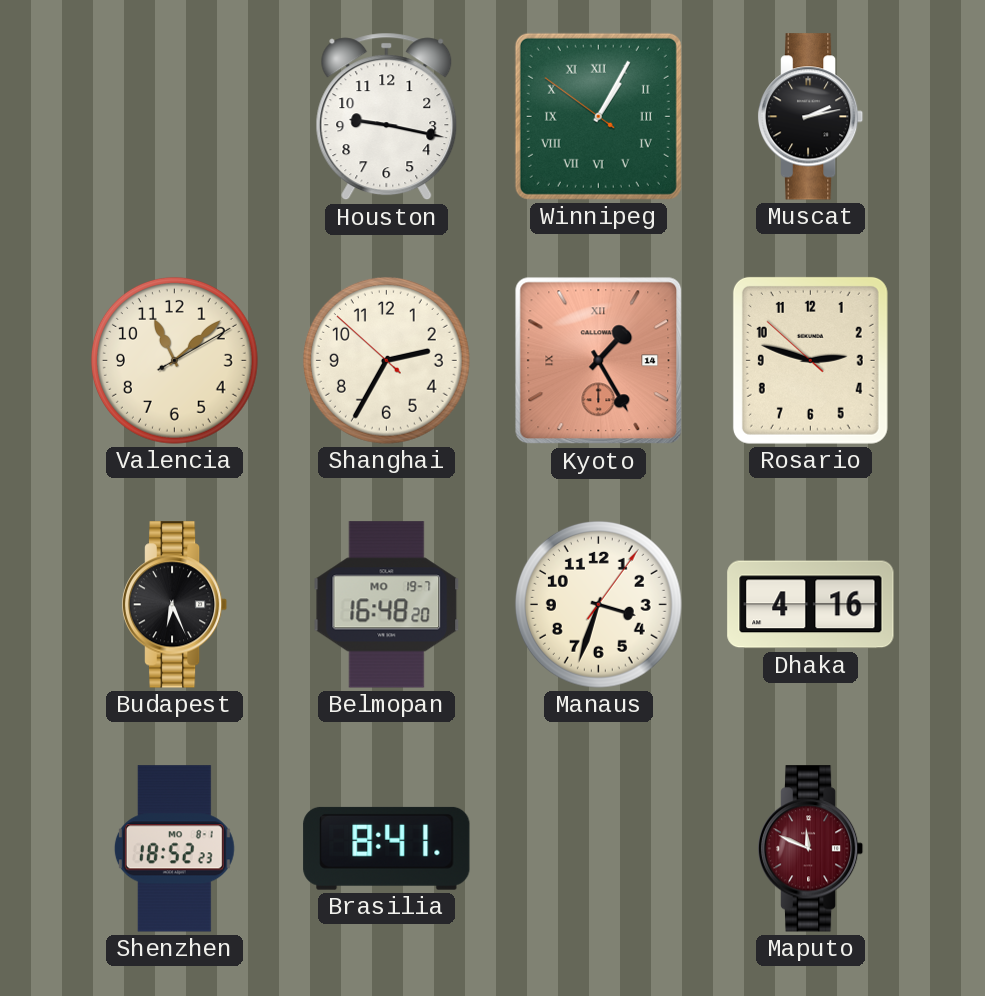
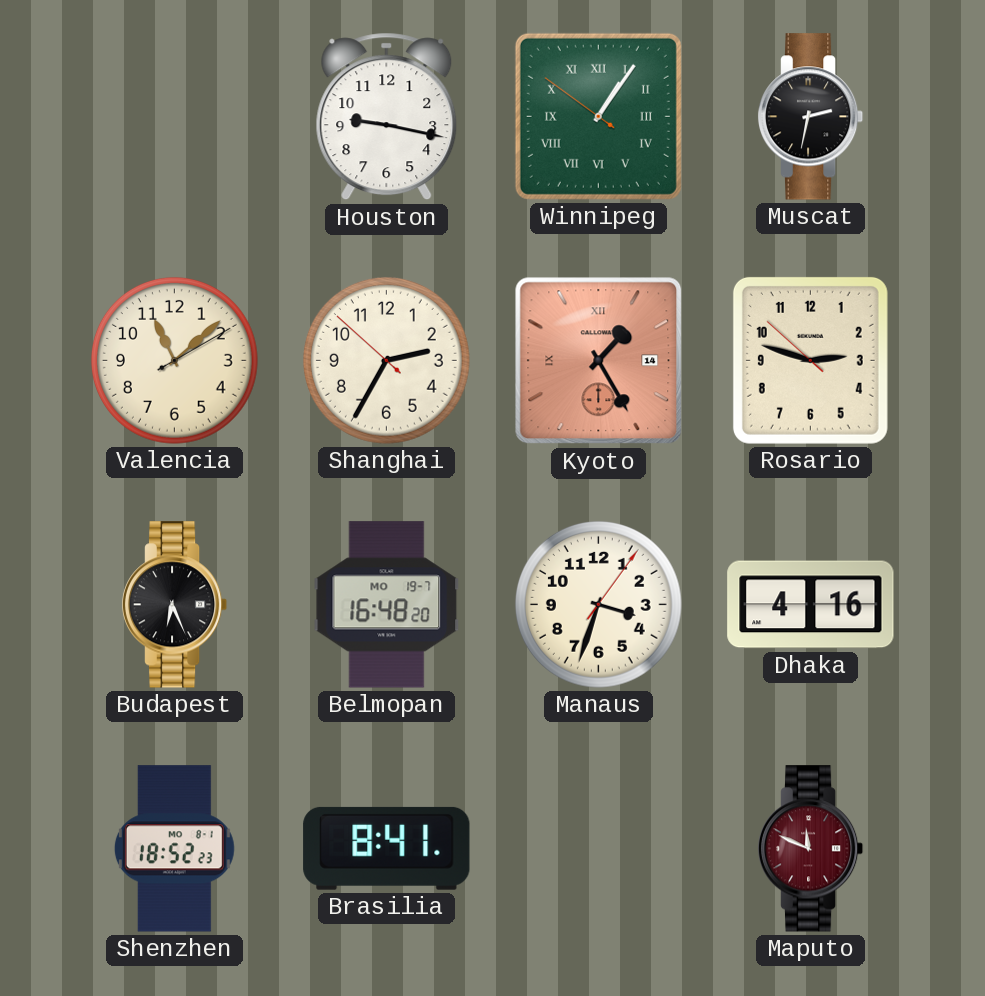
Winnipeg: 1:04 -> 1:05
Muscat: 2:13 -> 2:32
